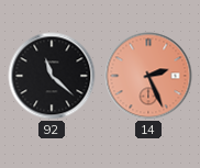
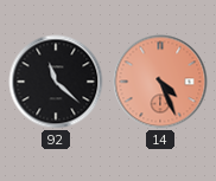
14: 2:26 -> 4:26
